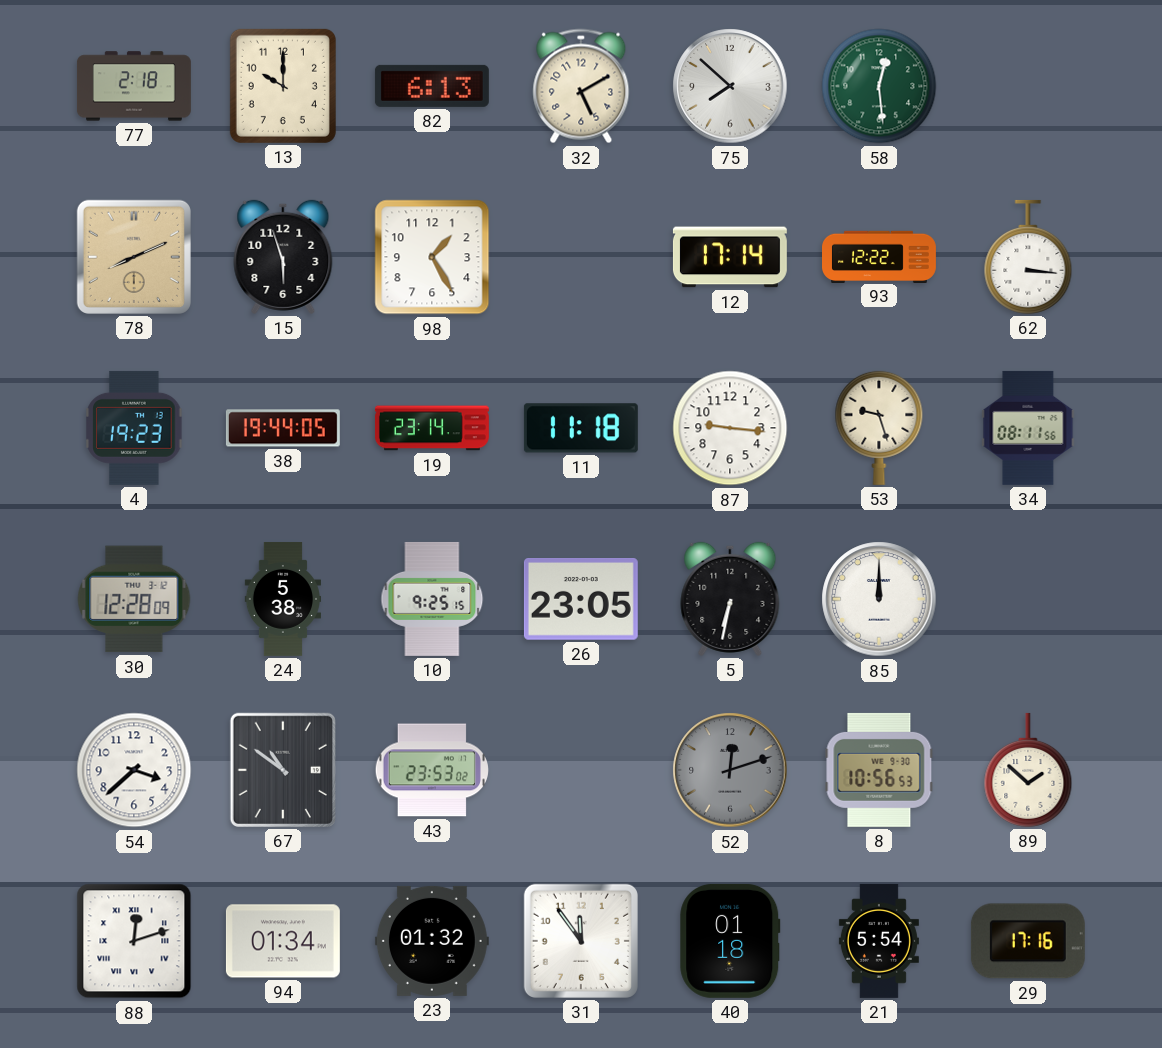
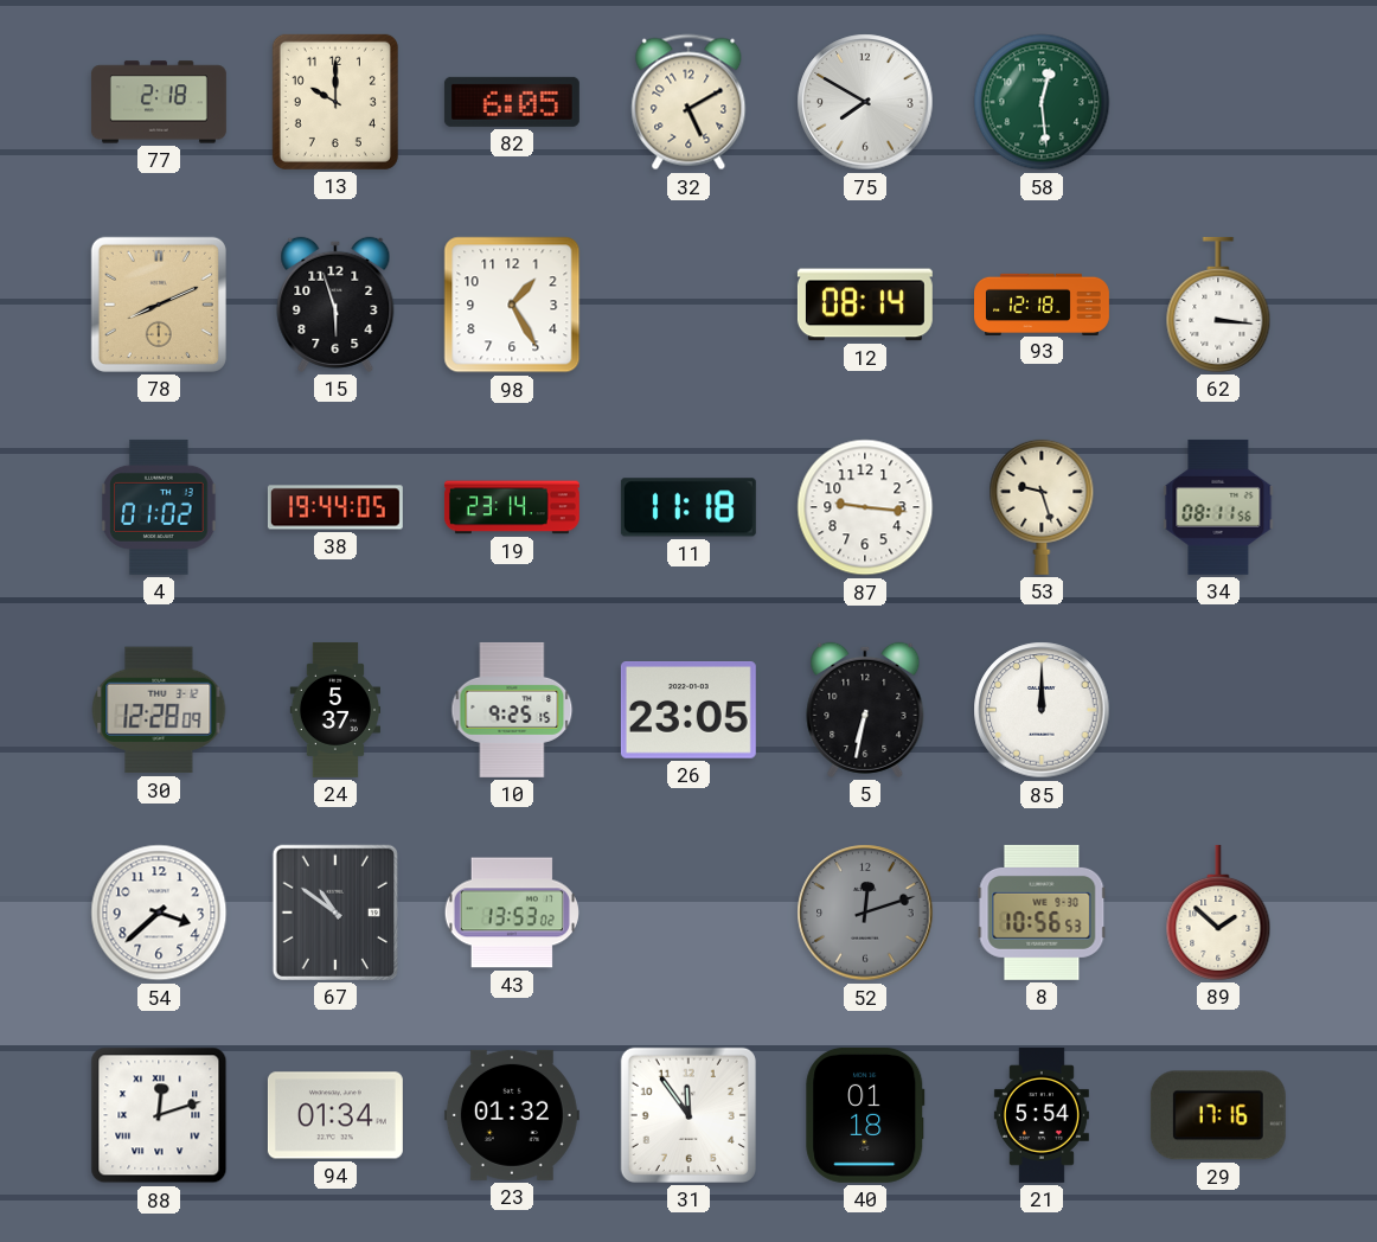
82: 6:13 -> 6:05
75: 7:52 -> 7:50
12: 17:14 -> 08:14
93: 12:22 -> 12:18
4: 19:23 -> 01:02
24: 5:38 -> 5:37
43: 23:53 -> 13:53
